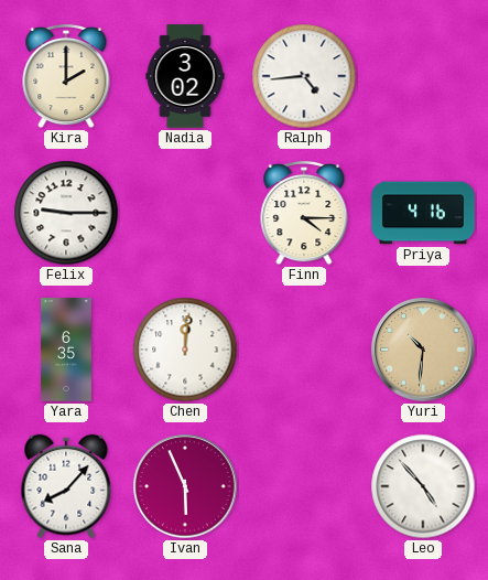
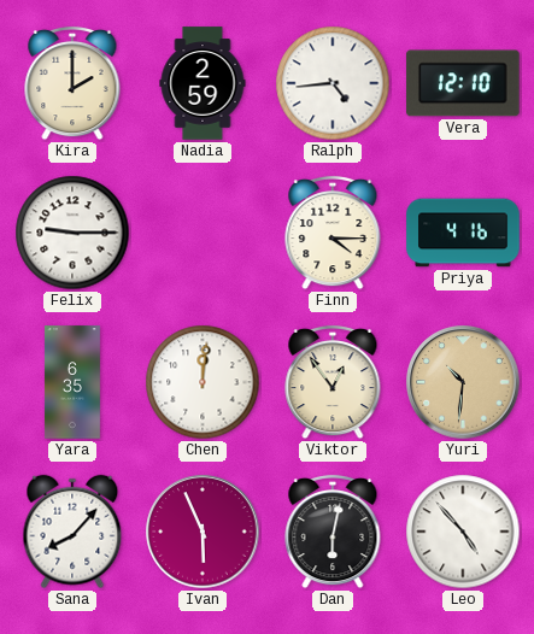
Nadia: 3:02 -> 2:59
Vera: none -> 12:10
Viktor: none -> 12:54
Dan: none -> 6:02
